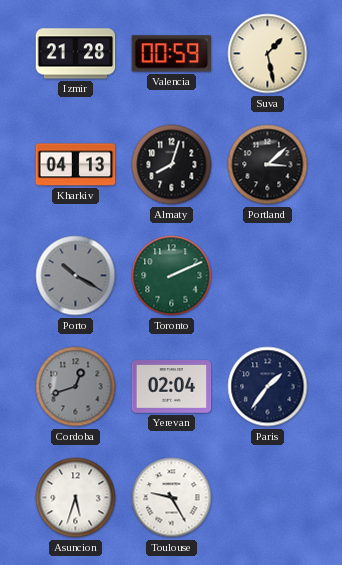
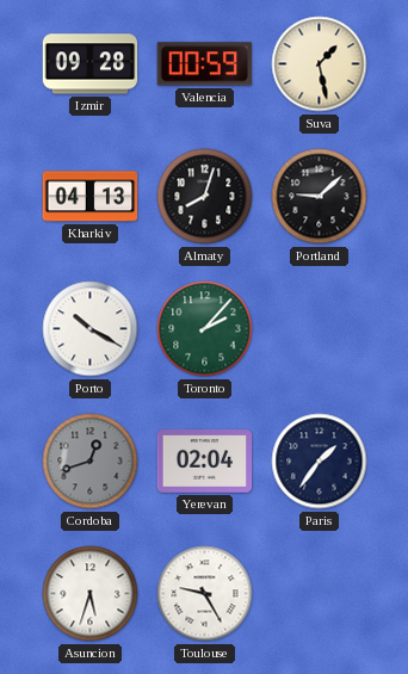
Izmir: 21:28 -> 09:28
Portland: 3:08 -> 9:08
Porto dial: grey -> white
Toronto: 2:11 -> 2:07
